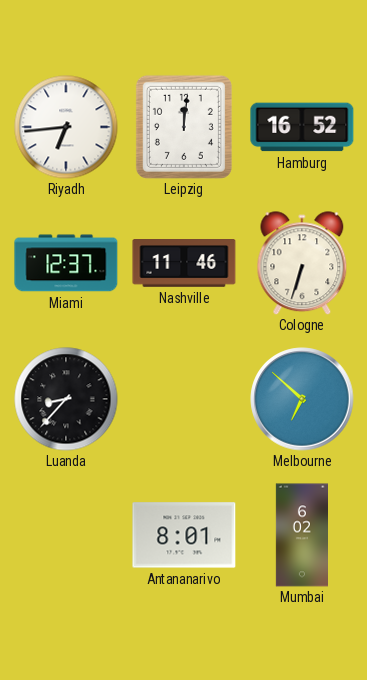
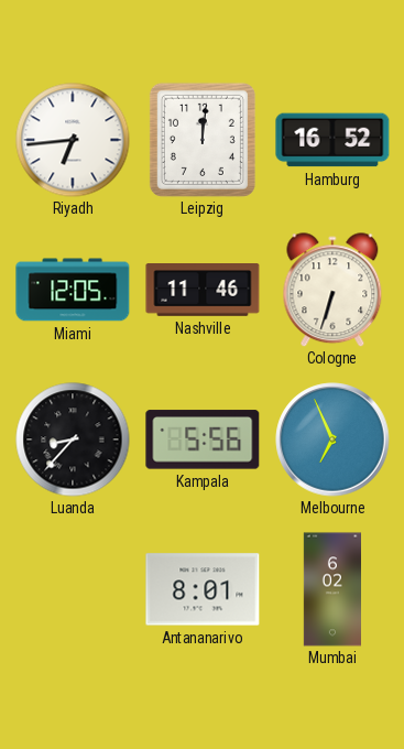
Miami: 12:37 -> 12:05
Kampala: none -> 5:56
Melbourne: 6:52 -> 6:56
